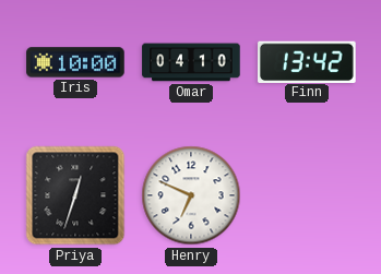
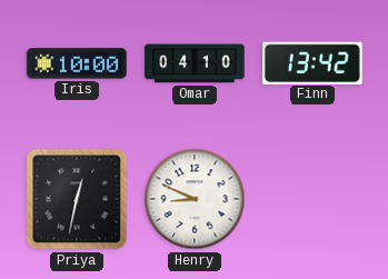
Priya: 12:33 -> 12:32
Henry: 6:49 -> 8:49
